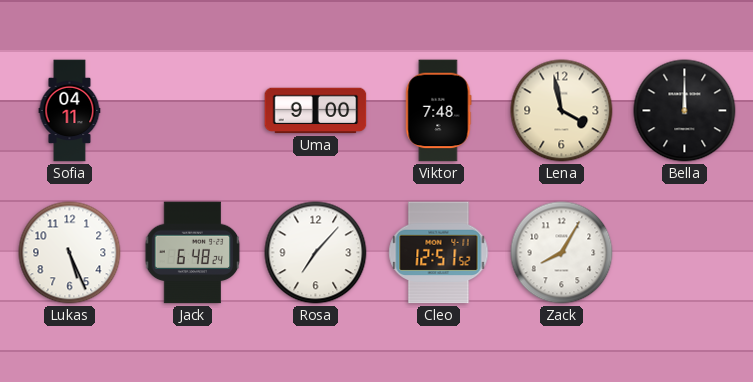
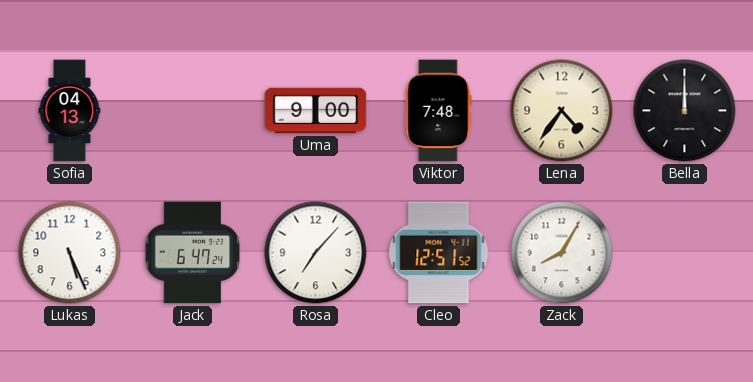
Sofia: 04:11 -> 04:13
Lena: 3:58 -> 4:36
Jack: 6:48 -> 6:47
